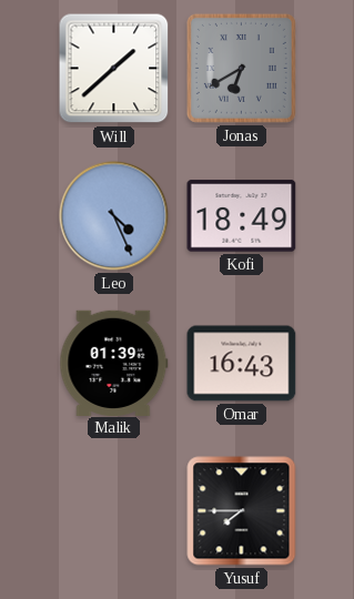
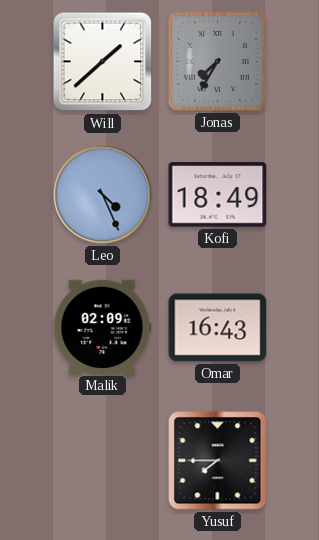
Jonas: 6:40 -> 7:35
Malik: 01:39 -> 02:09
